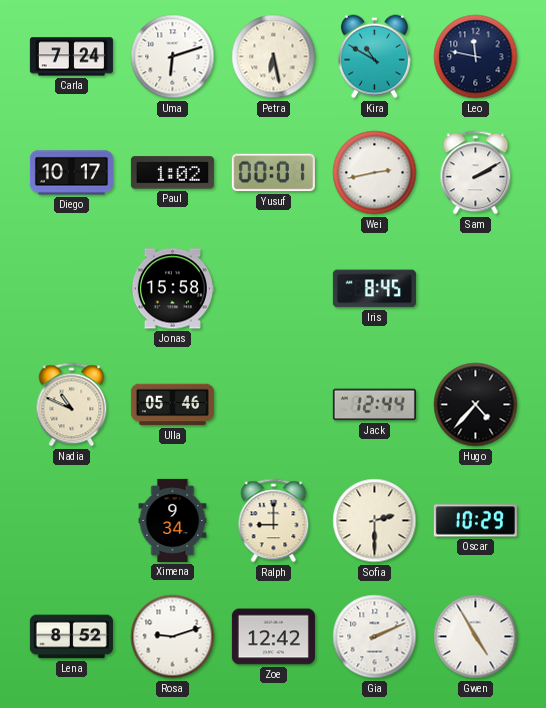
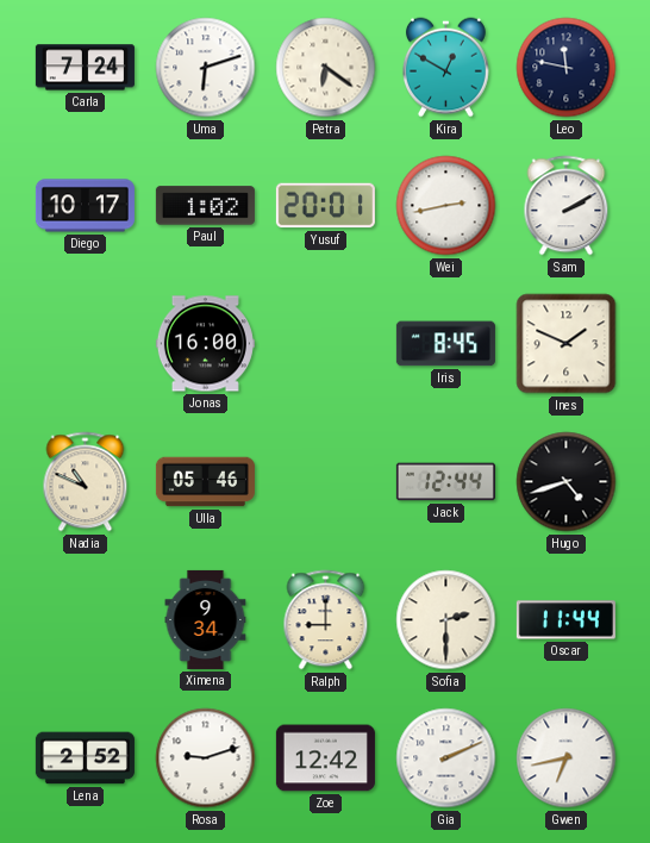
Petra: 6:28 -> 6:21
Kira: 10:50 -> 12:50
Yusuf: 00:01 -> 20:01
Jonas: 15:58 -> 16:00
Ines: none -> 1:49
Hugo: 4:37 -> 4:42
Oscar: 10:29 -> 11:44
Lena: 8:52 -> 2:52
Gwen: 4:55 -> 6:43
